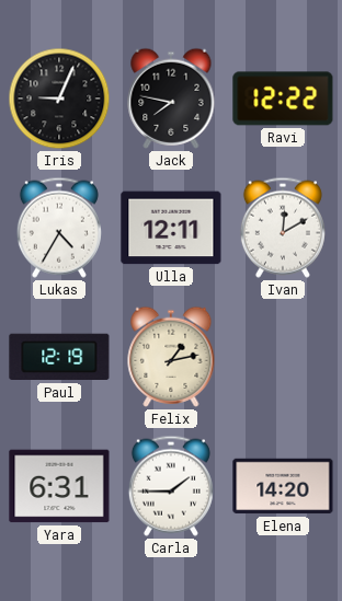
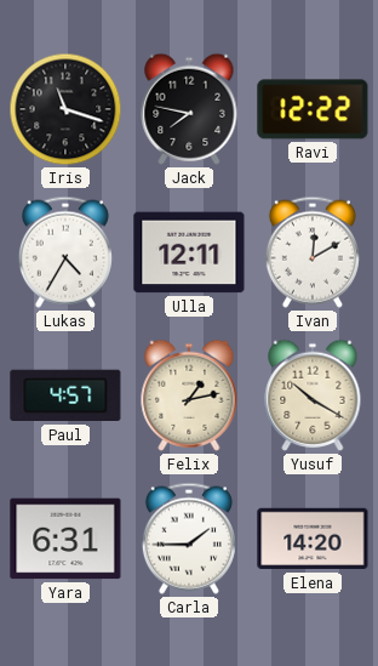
Iris: 9:04 -> 11:18
Paul: 12:19 -> 4:57
Yusuf: none -> 10:20
